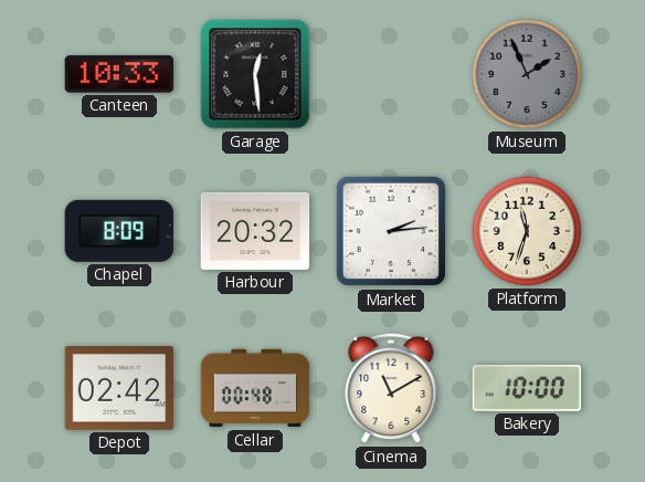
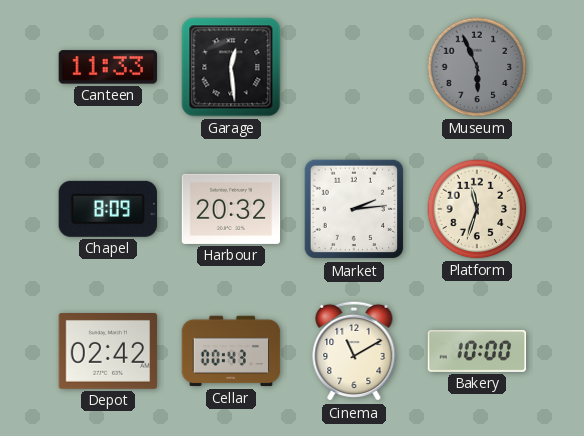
Canteen: 10:33 -> 11:33
Museum: 1:56 -> 5:56
Cellar: 00:48 -> 00:43
